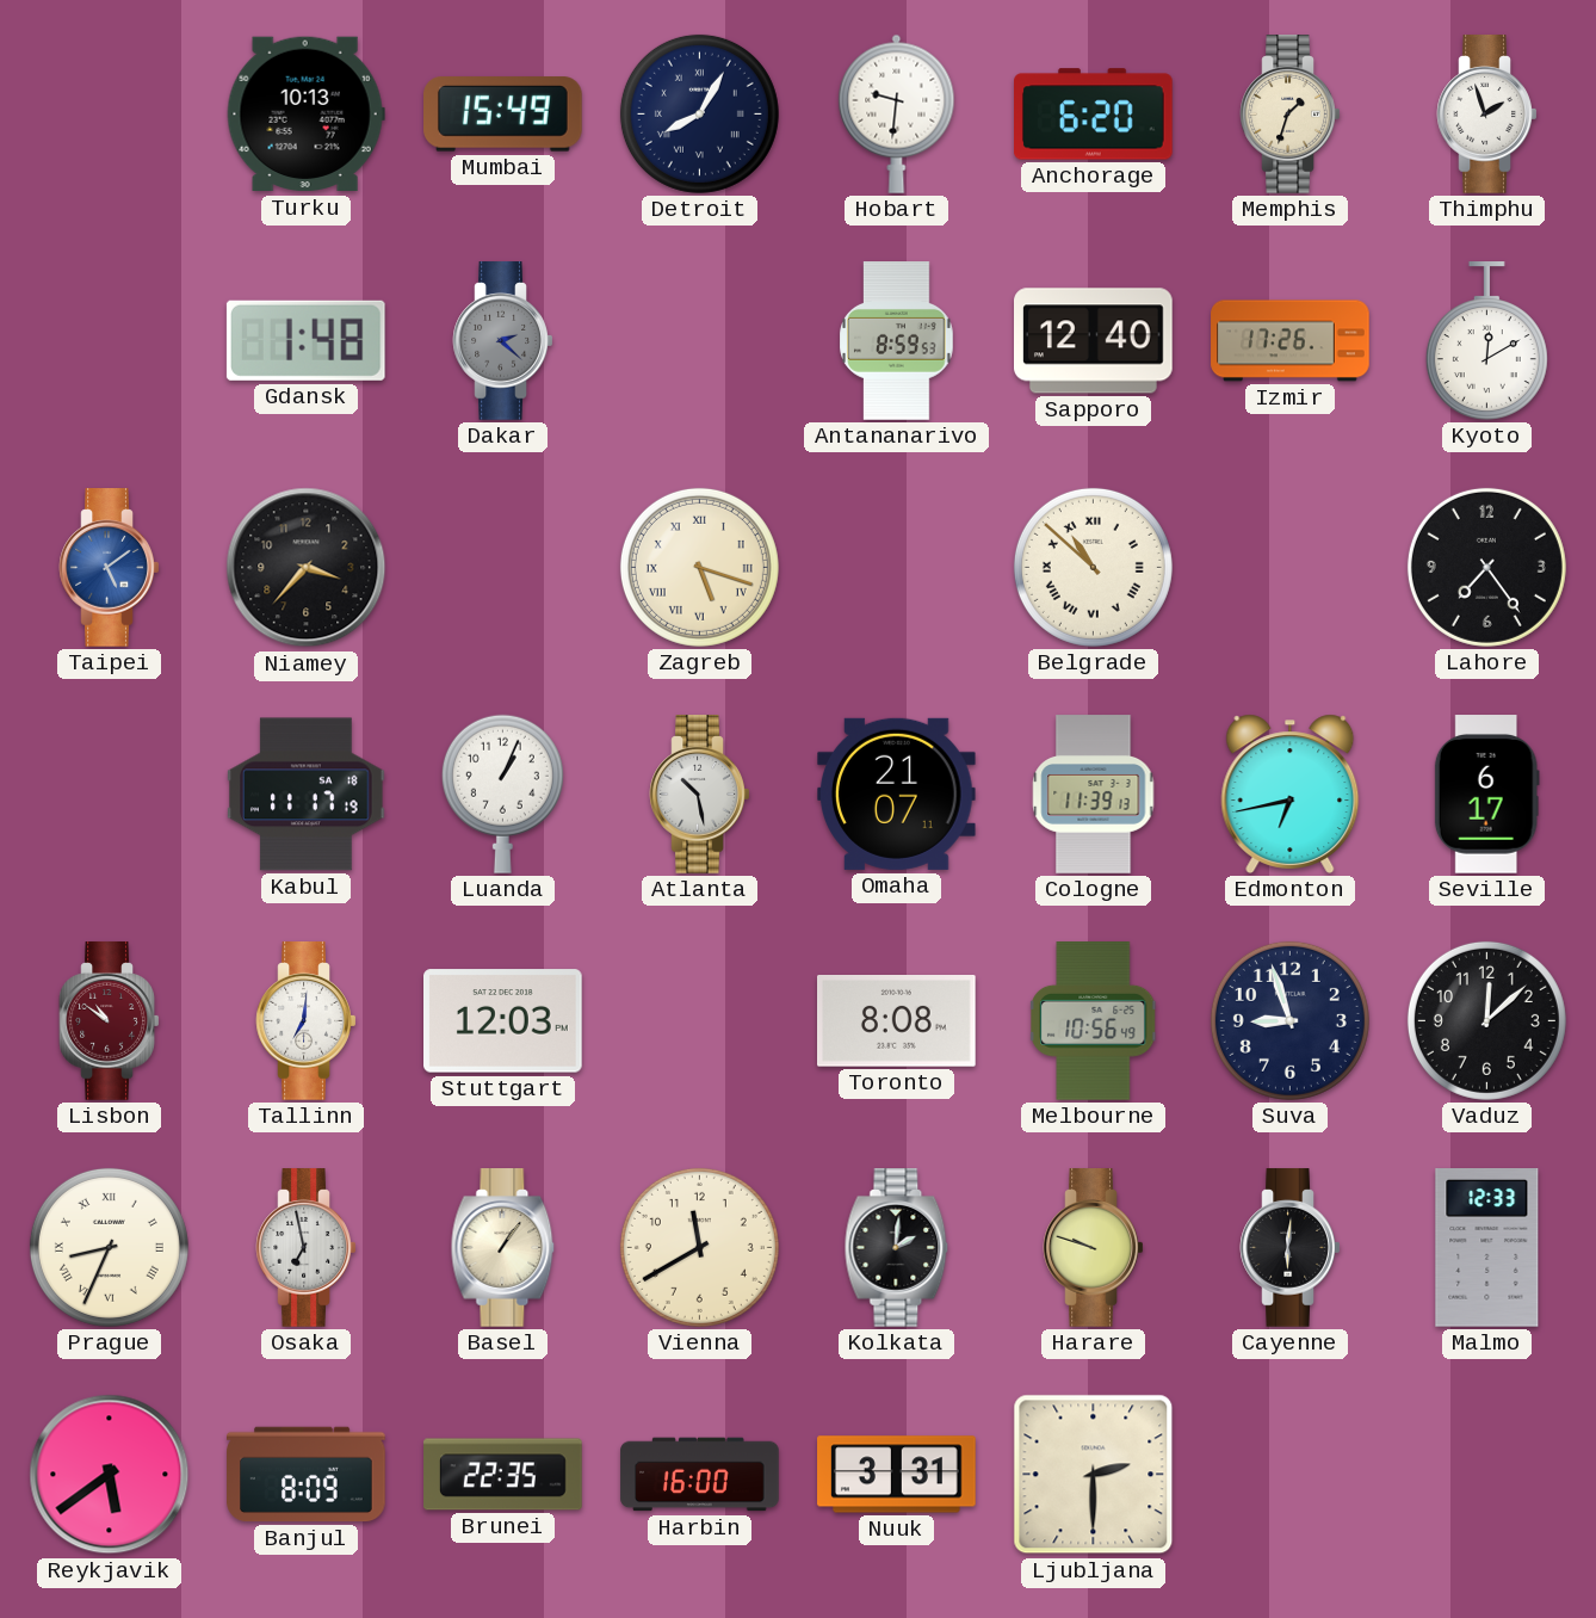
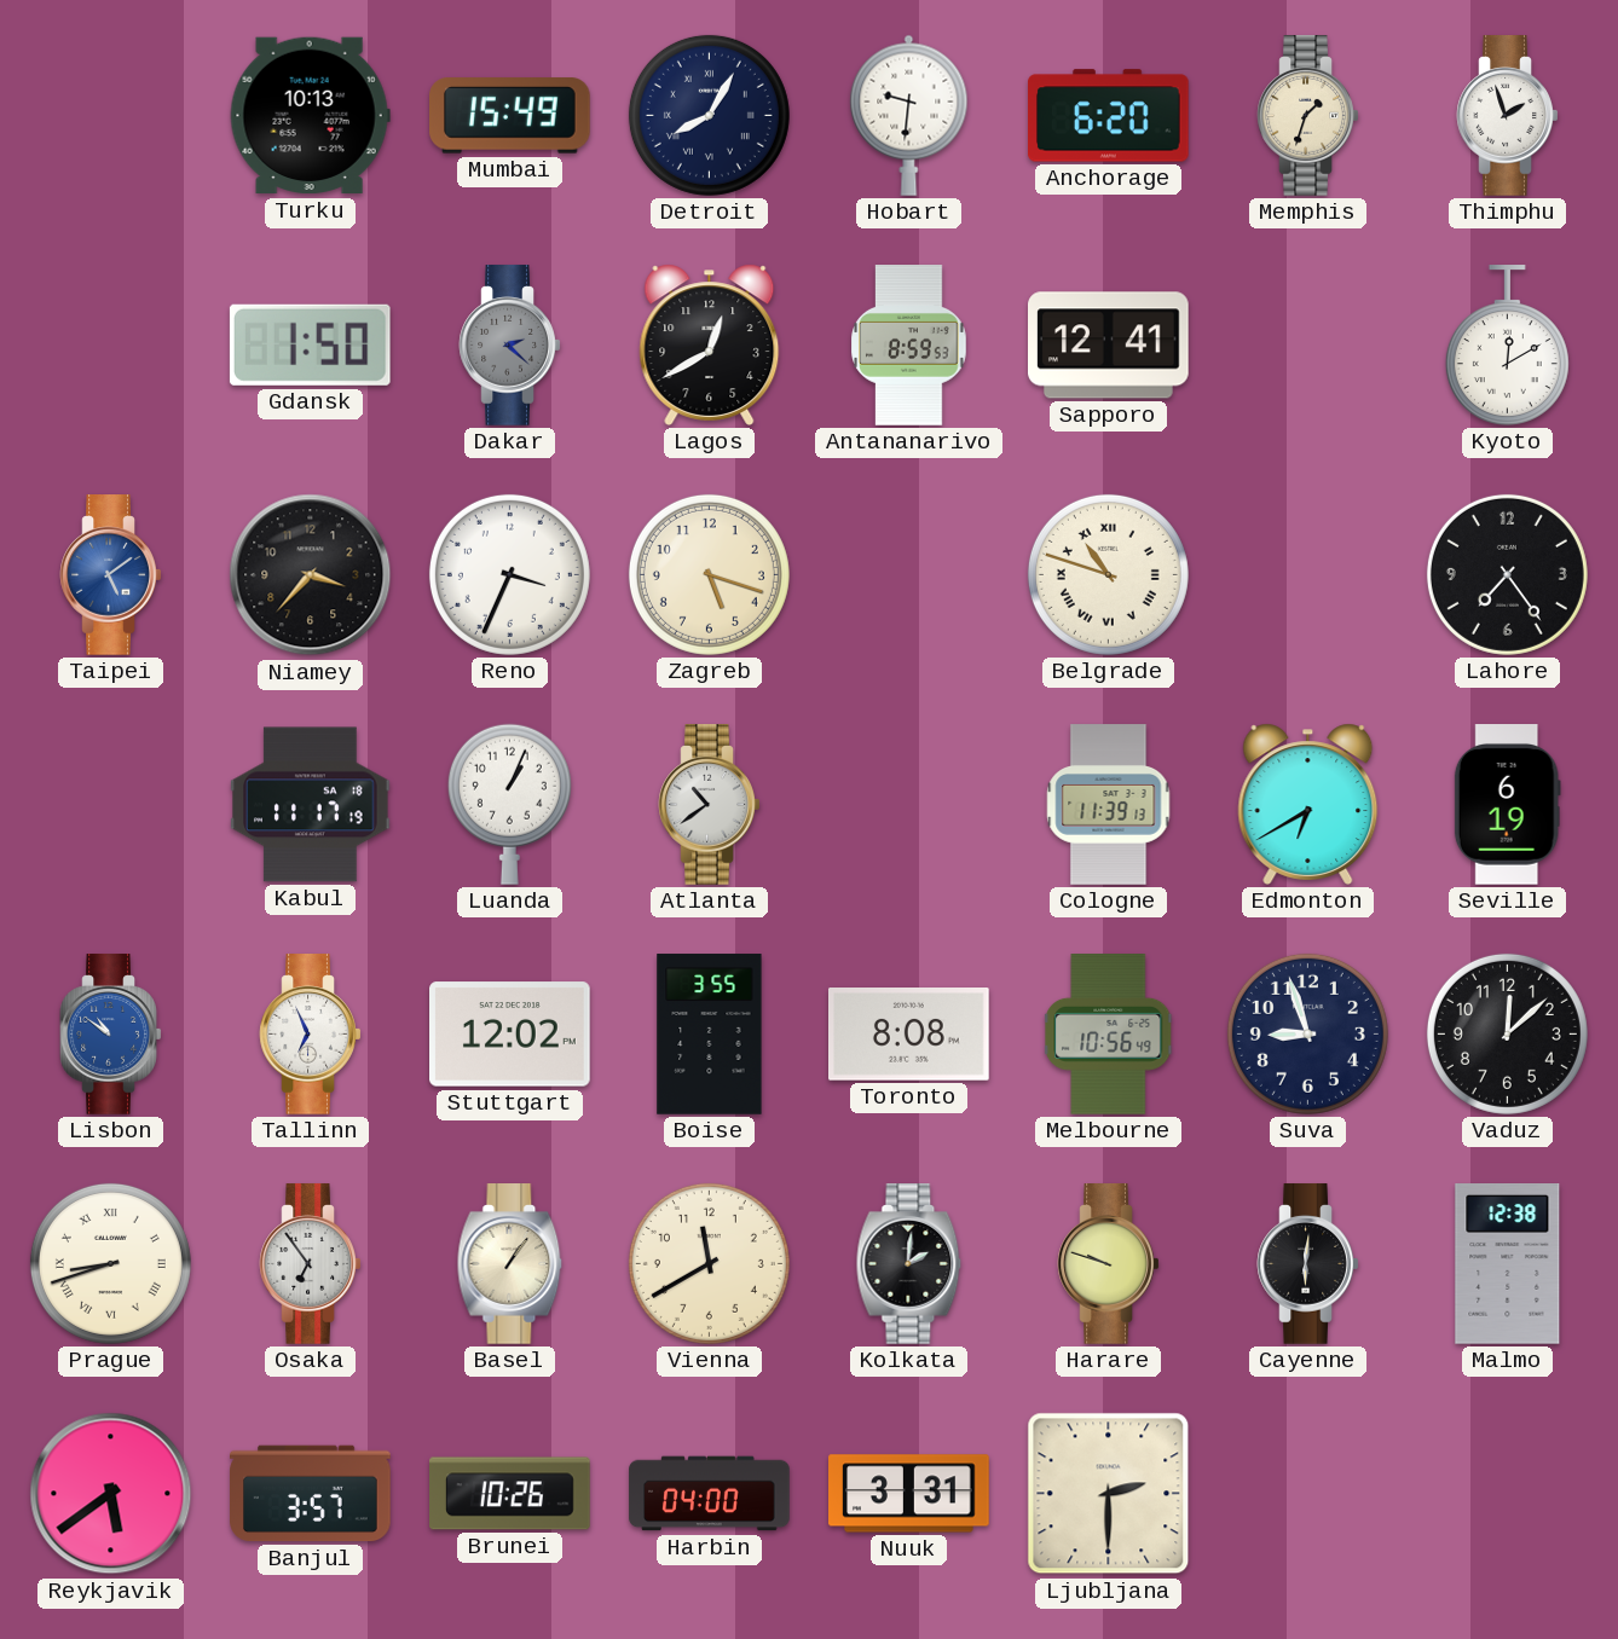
Gdansk: 1:48 -> 1:50
Lagos: none -> 12:40
Sapporo: 12:40 -> 12:41
Izmir: 17:26 -> none
Reno: none -> 3:34
Zagreb numerals: Roman -> Arabic
Belgrade: 10:52 -> 10:48
Atlanta: 10:28 -> 10:39
Omaha: 21:07 -> none
Edmonton: 6:43 -> 6:40
Seville: 6:17 -> 6:19
Lisbon dial: burgundy -> blue
Tallinn: 7:01 -> 6:56
Stuttgart: 12:03 -> 12:02
Boise: none -> 3:55
Prague: 8:34 -> 8:42
Osaka: 6:58 -> 6:54
Malmo: 12:33 -> 12:38
Banjul: 8:09 -> 3:57
Brunei: 22:35 -> 10:26
Harbin: 16:00 -> 04:00
